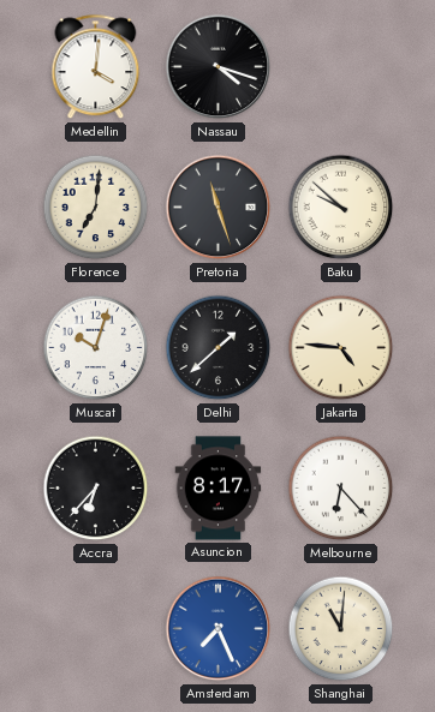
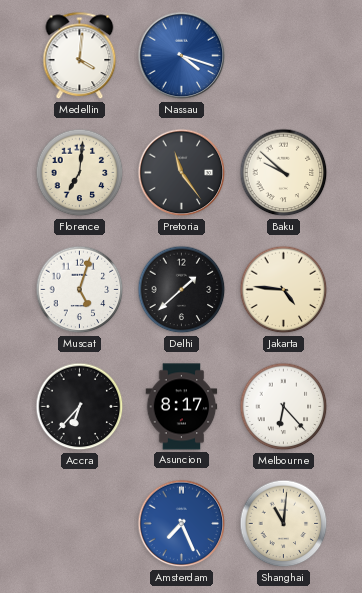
Nassau dial: black -> blue
Pretoria: 11:27 -> 11:24
Muscat: 10:03 -> 5:03
